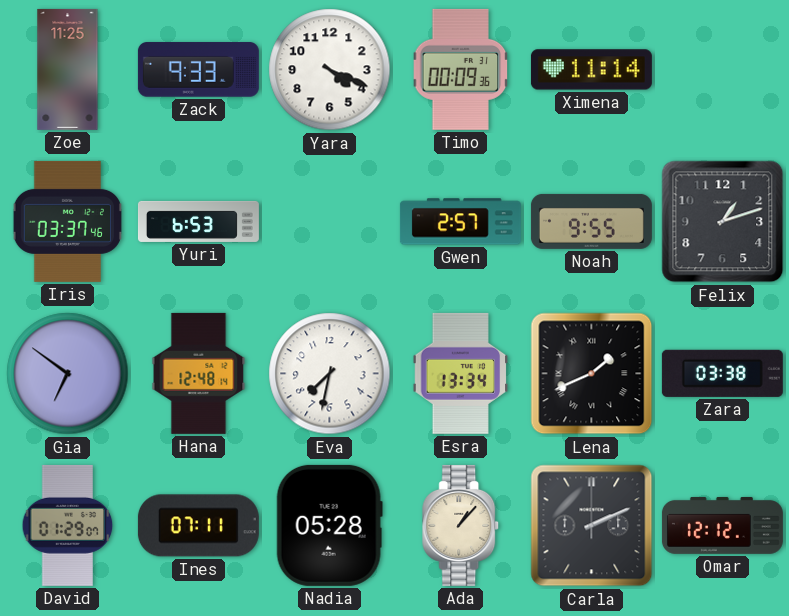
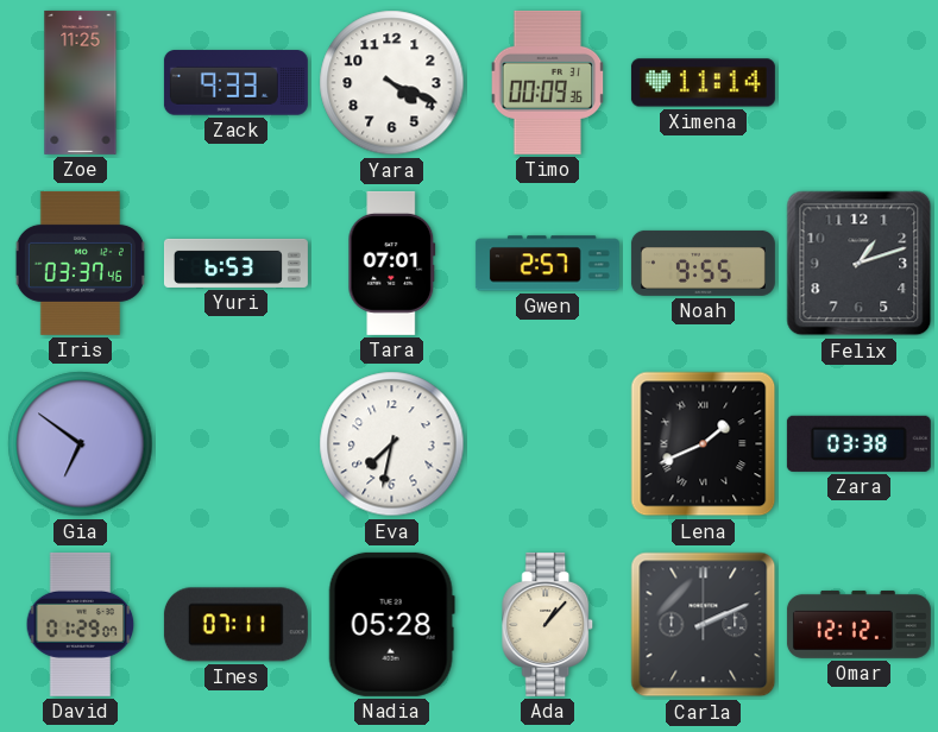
Tara: none -> 07:01
Hana: 12:48 -> none
Esra: 13:34 -> none
